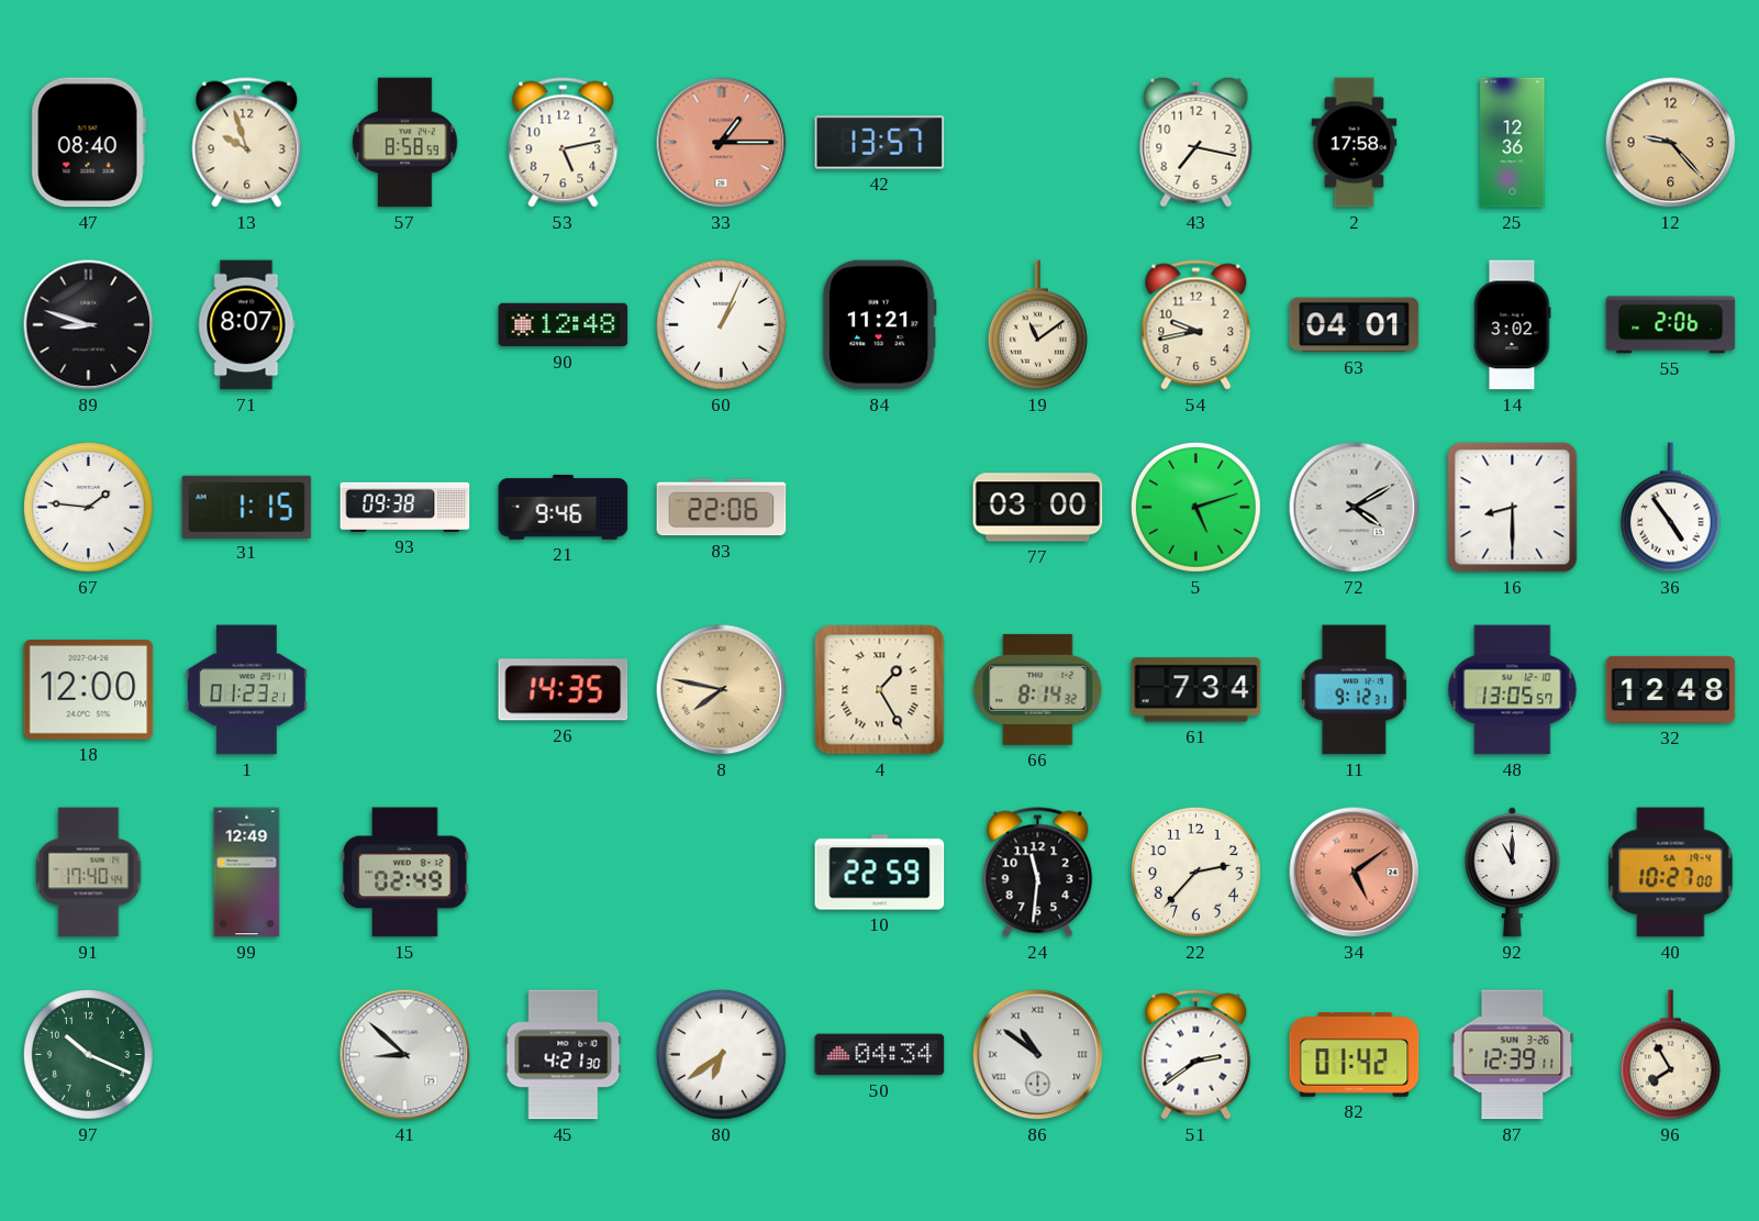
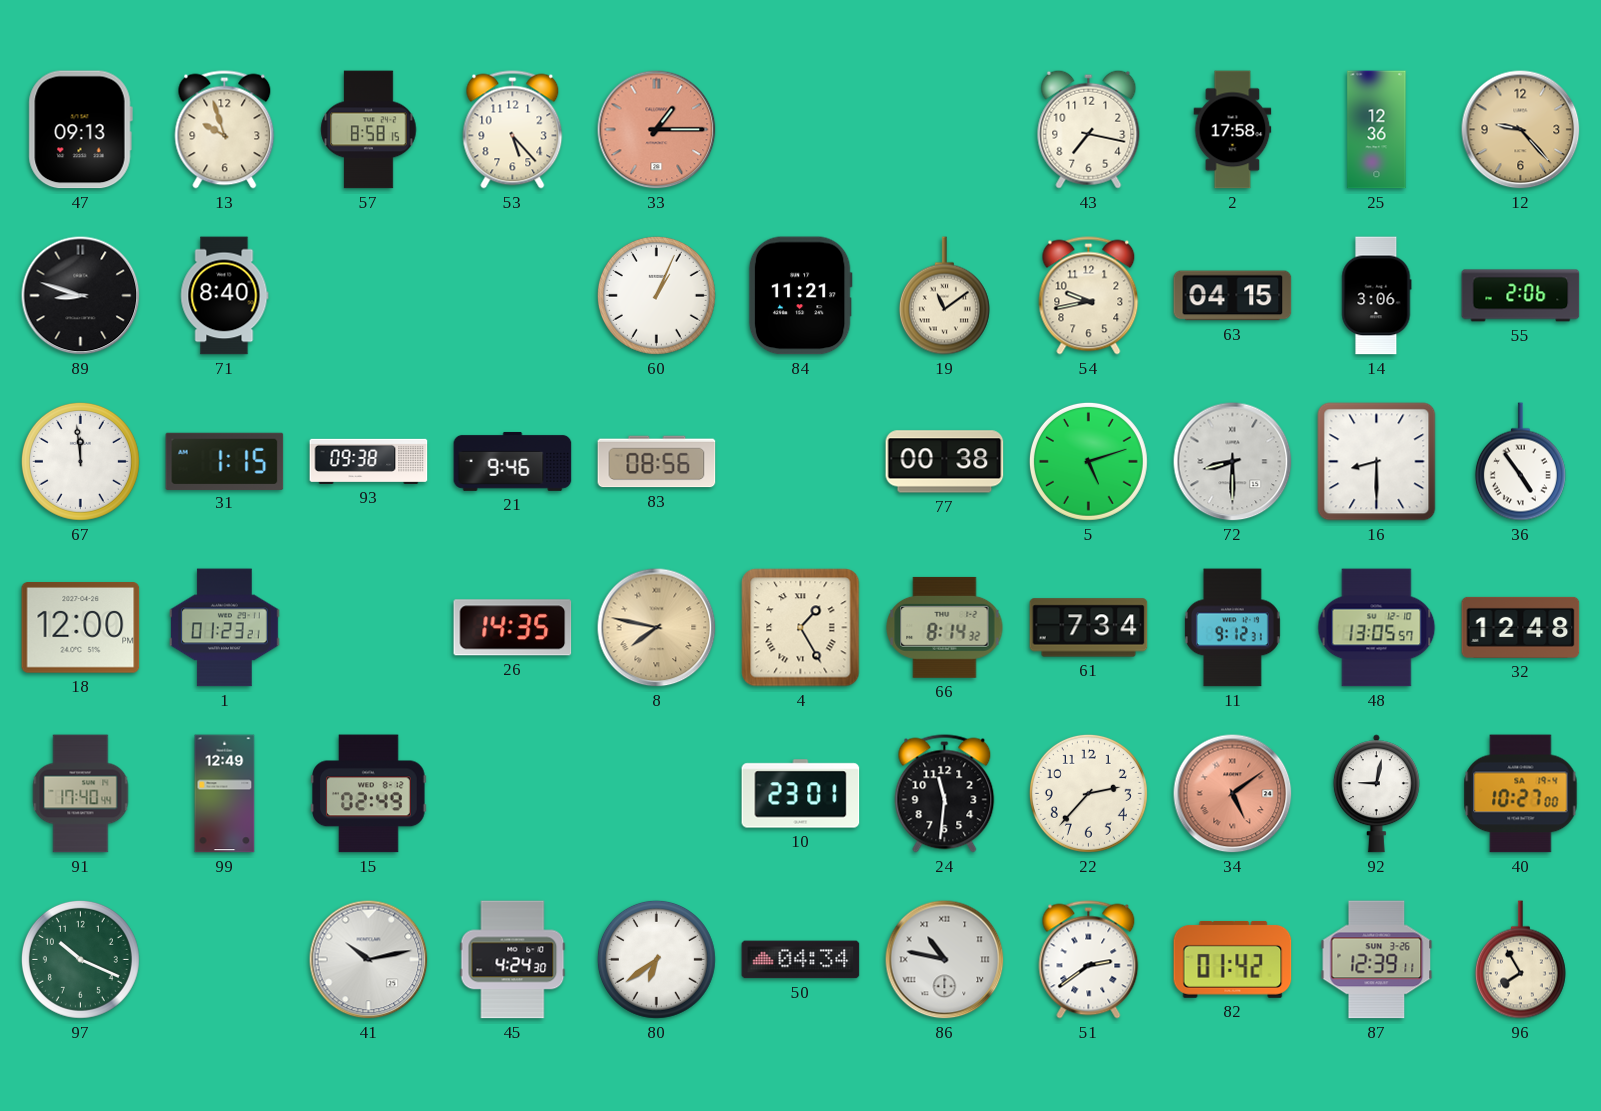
47: 08:40 -> 09:13
57: 8:58:59 -> 8:58:15
53: 5:13 -> 5:23
42: 13:57 -> none
71: 8:07 -> 8:40
90: 12:48 -> none
63: 04:01 -> 04:15
14: 3:02 -> 3:06
67: 1:46 -> 11:59
83: 22:06 -> 08:56
77: 03:00 -> 00:38
72: 4:10 -> 8:30
10: 22:59 -> 23:01
92: 11:00 -> 9:02
41: 8:52 -> 10:13
45: 4:21 -> 4:24
86: 10:51 -> 10:47
